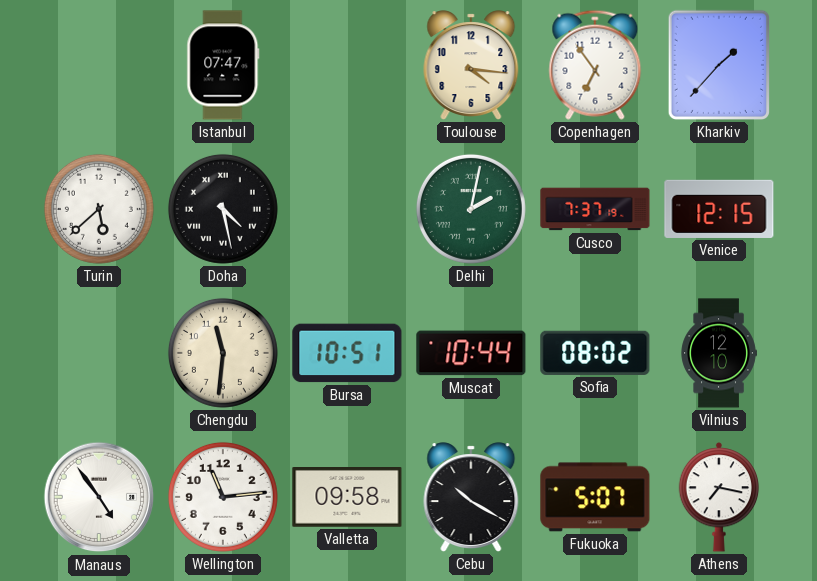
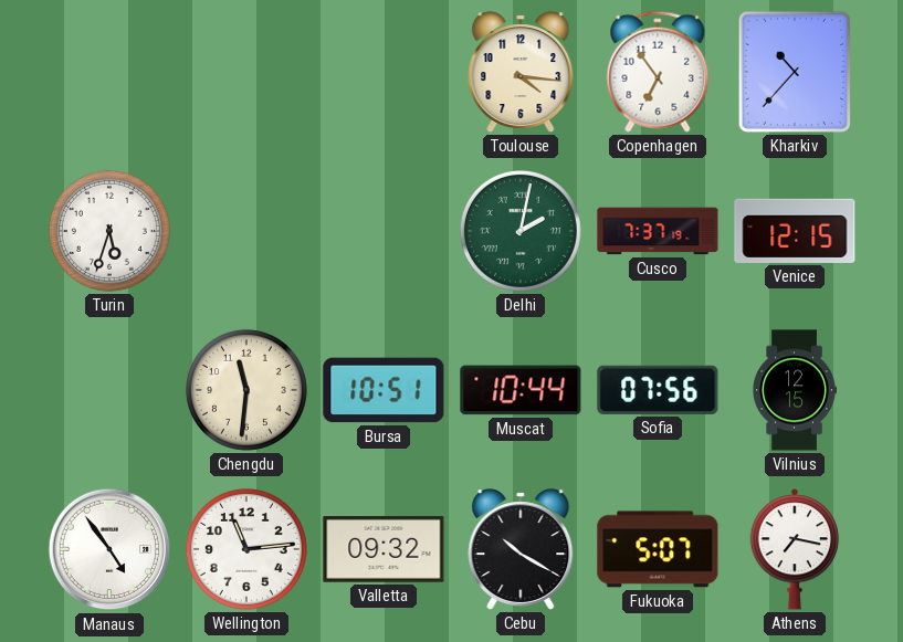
Istanbul: 07:47 -> none
Kharkiv: 1:37 -> 10:37
Turin: 5:38 -> 5:33
Doha: 4:28 -> none
Sofia: 08:02 -> 07:56
Vilnius: 12:10 -> 12:15
Valletta: 09:58 -> 09:32
